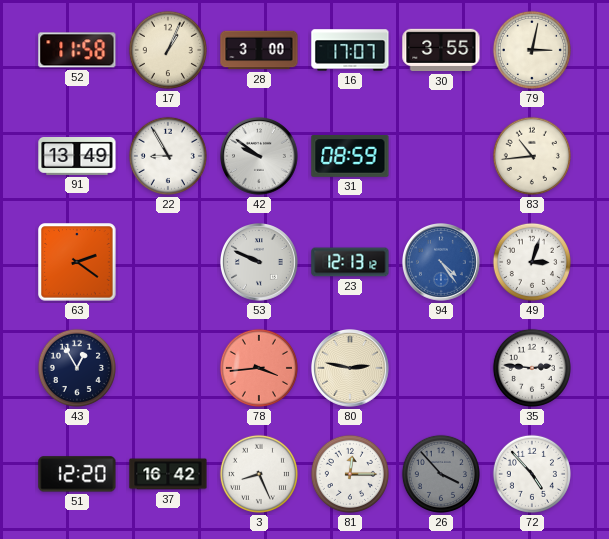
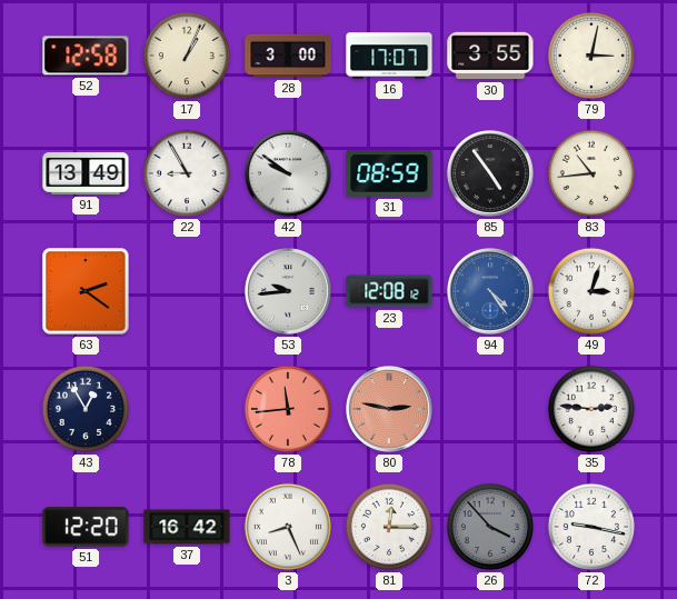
52: 11:58 -> 12:58
85: none -> 4:54
53: 9:49 -> 9:44
23: 12:13 -> 12:08
78: 3:44 -> 11:44
80 dial: cream -> salmon
72: 4:53 -> 9:17
